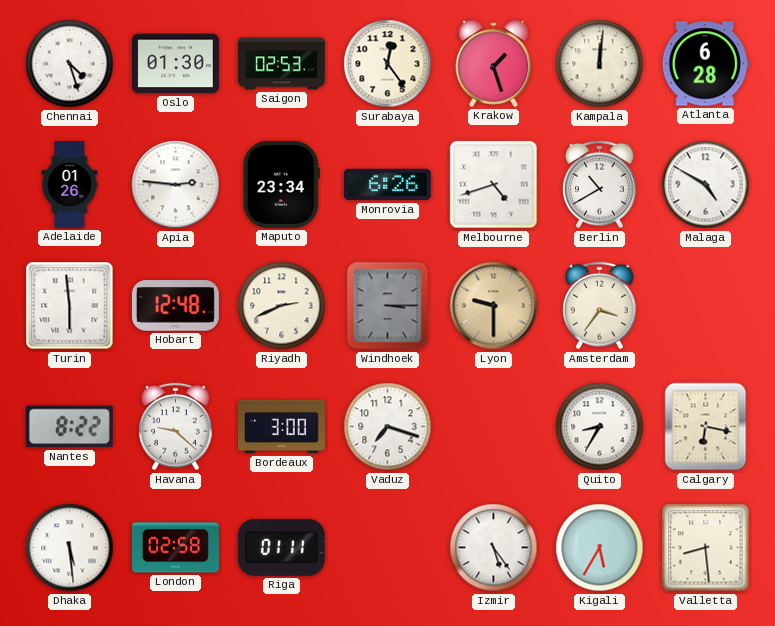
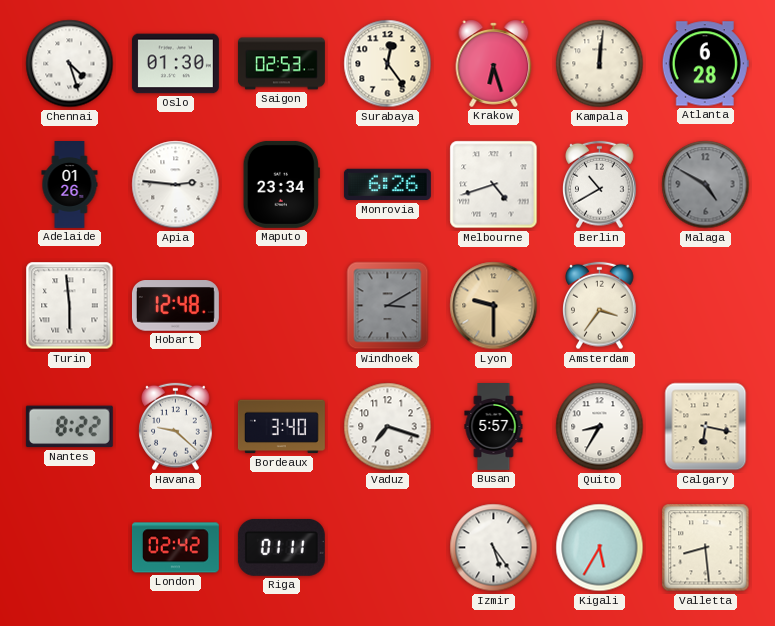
Krakow: 1:27 -> 6:27
Malaga dial: white -> grey
Riyadh: 2:41 -> none
Windhoek: 3:15 -> 3:10
Bordeaux: 3:00 -> 3:40
Busan: none -> 5:57
Dhaka: 5:29 -> none
London: 02:58 -> 02:42
